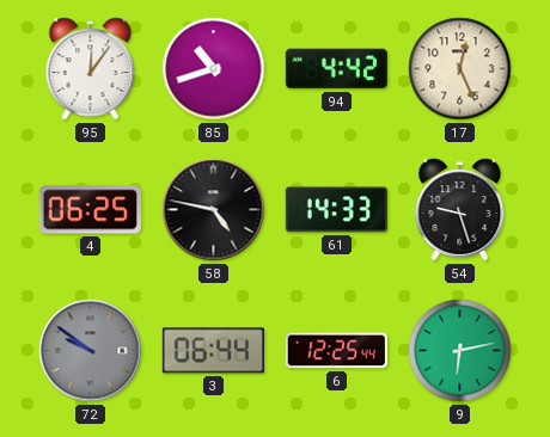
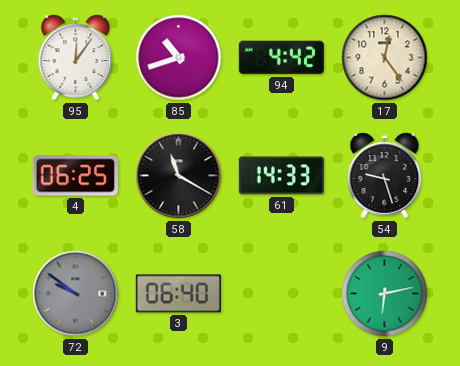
17: 12:26 -> 12:24
58: 4:47 -> 11:20
3: 06:44 -> 06:40
6: 12:25 -> none
